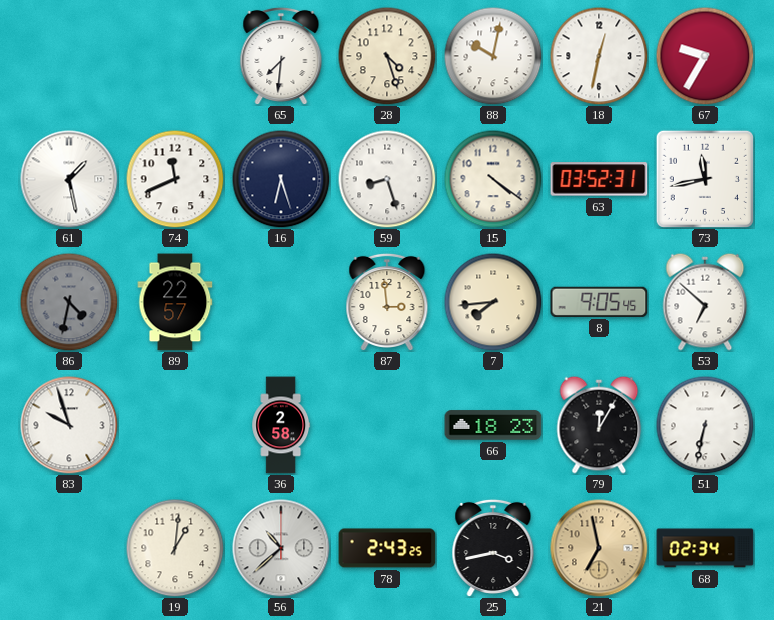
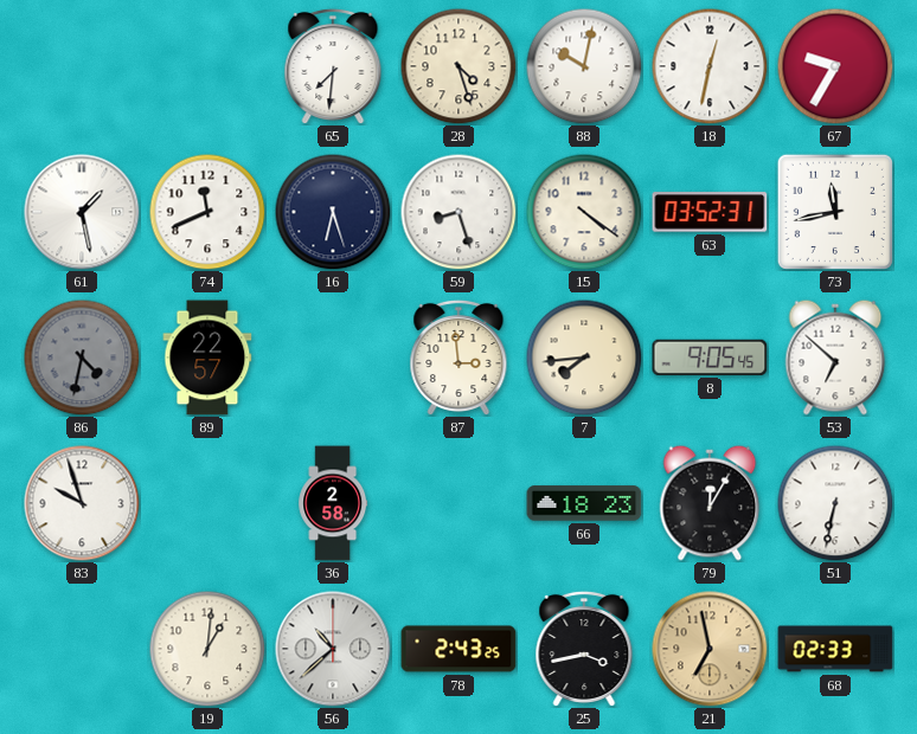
68: 02:34 -> 02:33
